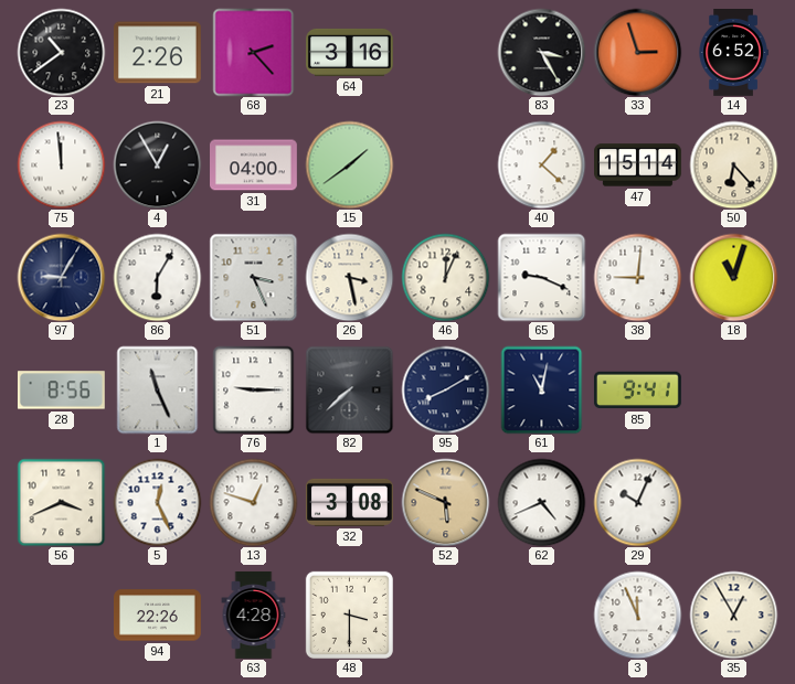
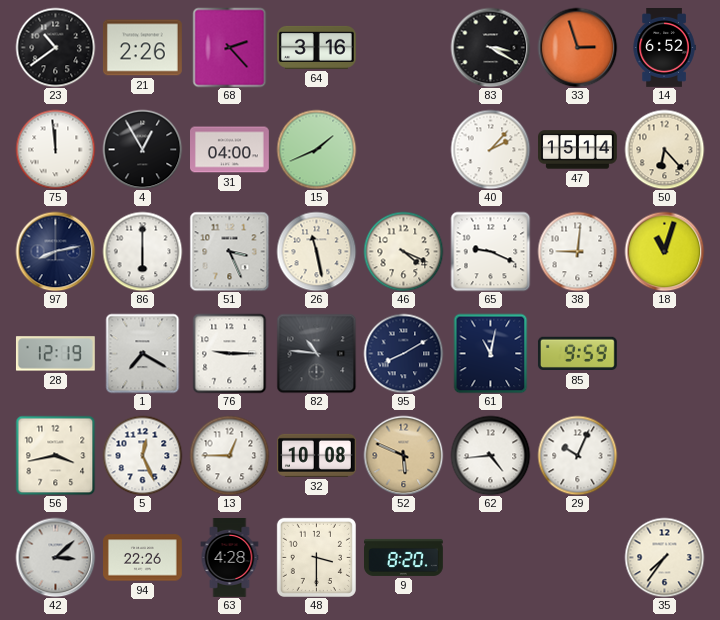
83: 3:25 -> 3:20
15: 1:39 -> 1:41
40: 1:22 -> 2:07
97: 9:05 -> 8:13
86: 6:05 -> 6:00
26: 3:28 -> 11:28
46: 12:04 -> 4:19
28: 8:56 -> 12:19
1: 11:26 -> 7:20
82: 7:38 -> 10:46
85: 9:41 -> 9:59
56: 3:41 -> 3:43
13: 12:48 -> 12:45
32: 3:08 -> 10:08
62: 4:41 -> 4:44
42: none -> 3:08
9: none -> 8:20
3: 11:56 -> none
35: 12:55 -> 7:36
